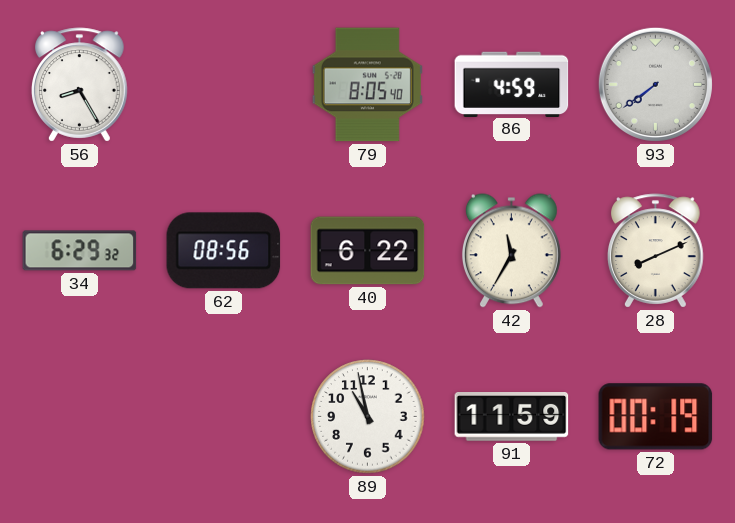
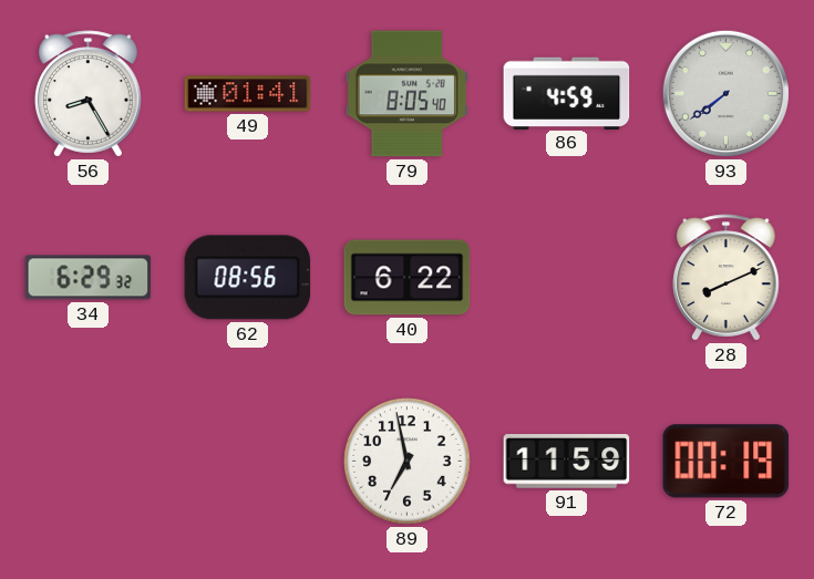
49: none -> 01:41
42: 11:35 -> none
89: 10:58 -> 6:58
